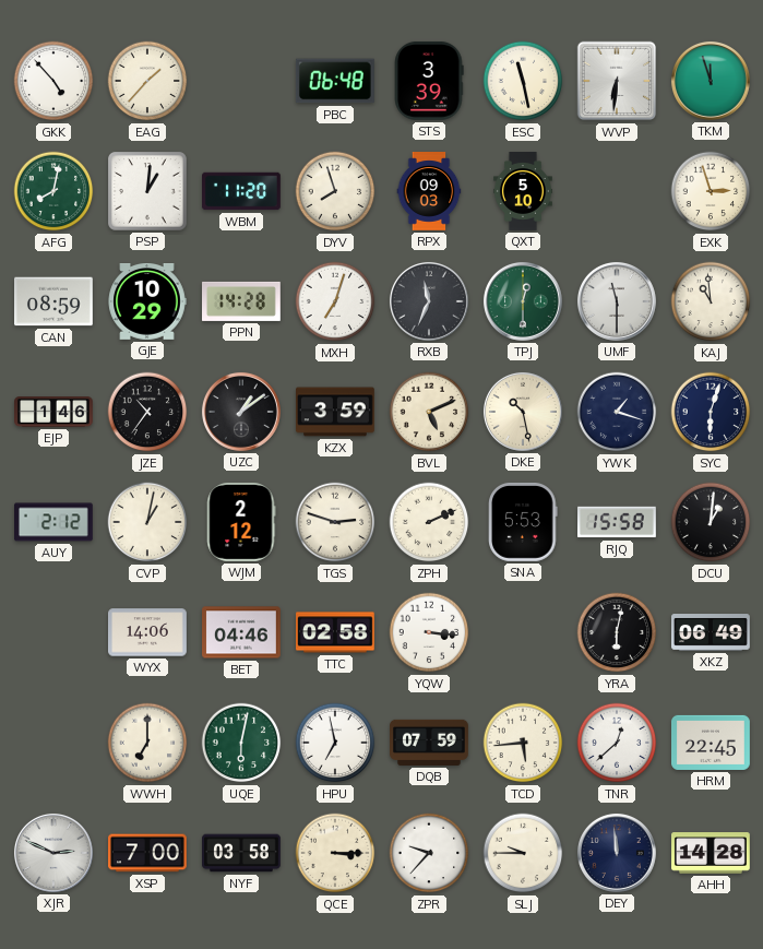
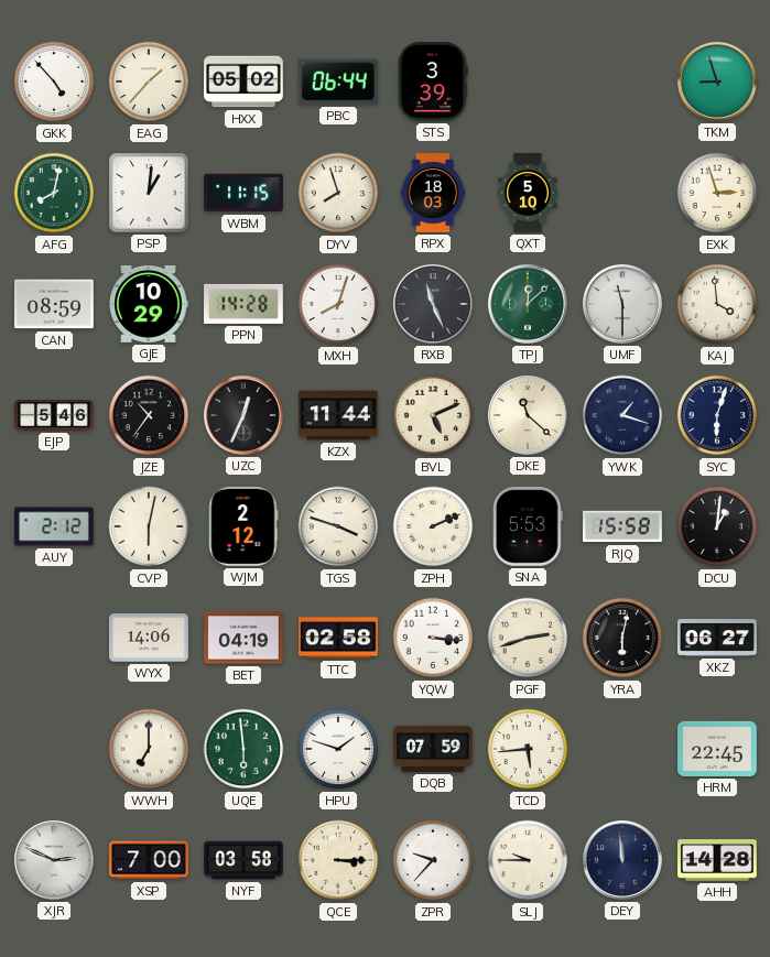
HXX: none -> 05:02
PBC: 06:48 -> 06:44
ESC: 11:28 -> none
WVP: 6:31 -> none
TKM: 11:57 -> 8:57
WBM: 11:20 -> 11:15
RPX: 09:03 -> 18:03
MXH: 7:03 -> 8:03
RXB: 11:34 -> 11:26
TPJ: 12:30 -> 12:08
KAJ: 10:59 -> 3:59
EJP: 1:46 -> 5:46
UZC: 1:09 -> 12:34
KZX: 3:59 -> 11:44
DKE: 10:28 -> 11:22
CVP: 1:02 -> 6:02
TGS: 2:48 -> 3:48
BET: 04:46 -> 04:19
PGF: none -> 2:42
XKZ: 06:49 -> 06:27
UQE: 6:02 -> 5:59
HPU: 6:58 -> 1:48
TNR: 12:38 -> none
